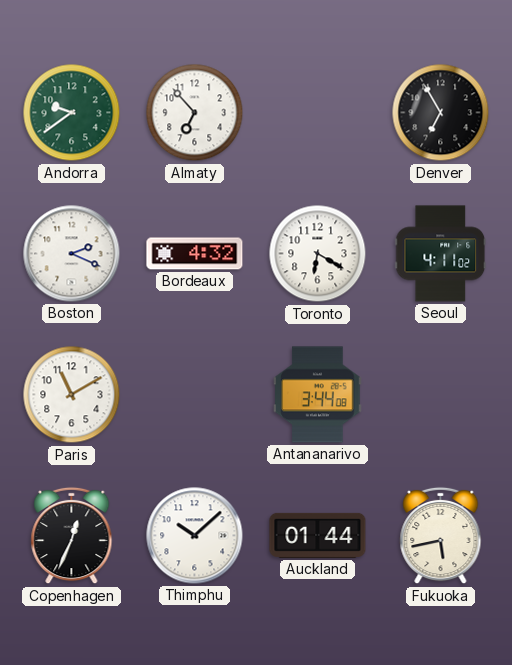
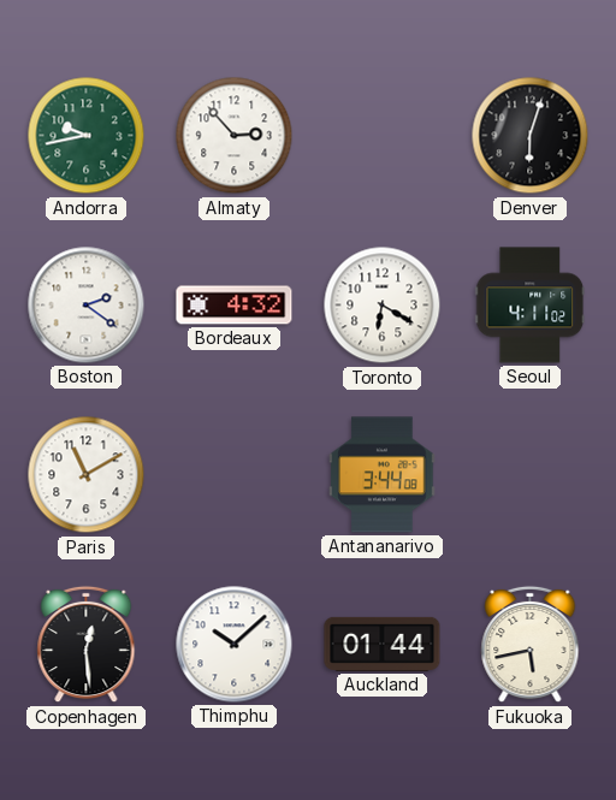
Andorra: 9:39 -> 9:43
Almaty: 6:53 -> 2:53
Denver: 6:55 -> 6:03
Boston: 2:19 -> 2:21
Copenhagen: 12:34 -> 12:29
